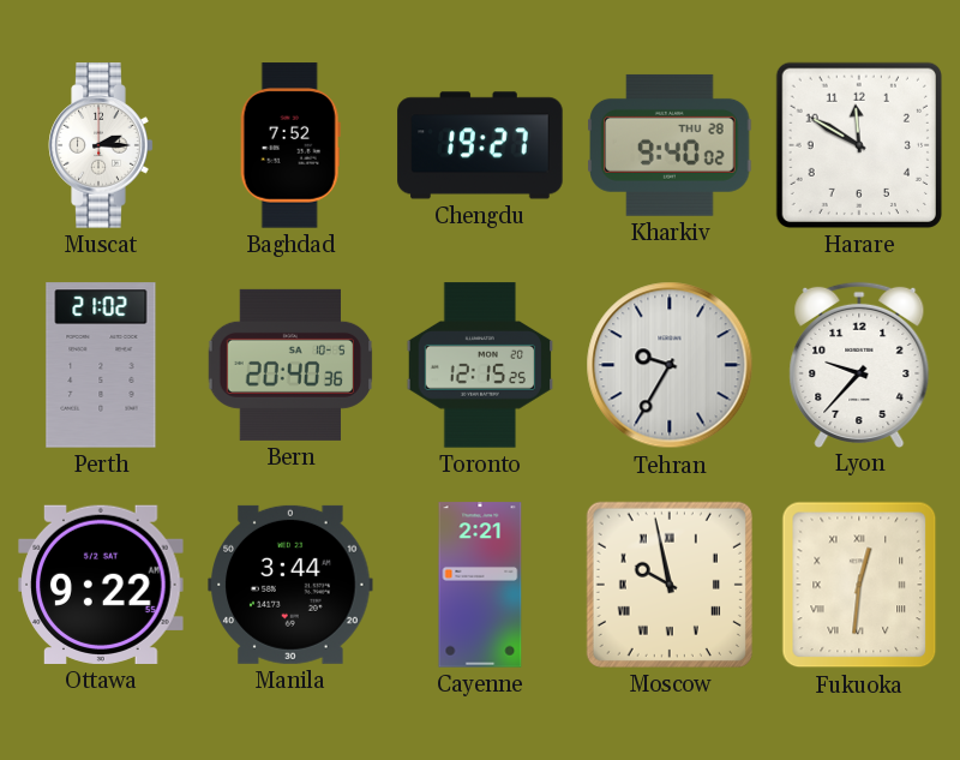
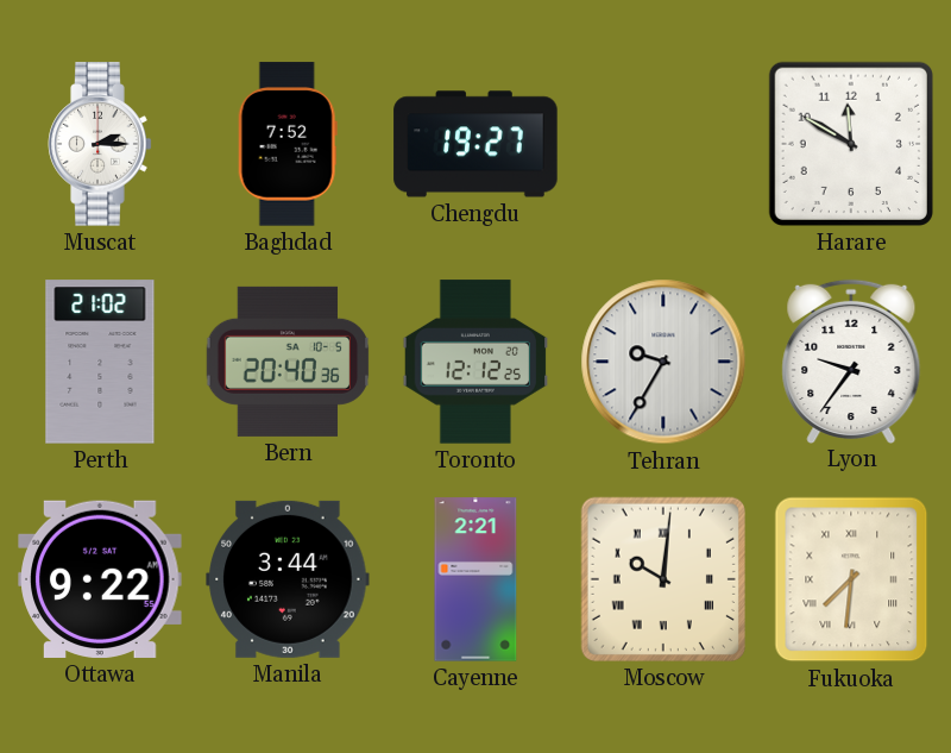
Kharkiv: 9:40 -> none
Toronto: 12:15 -> 12:12
Lyon: 9:37 -> 9:36
Moscow: 9:58 -> 10:01
Fukuoka: 12:31 -> 7:31
